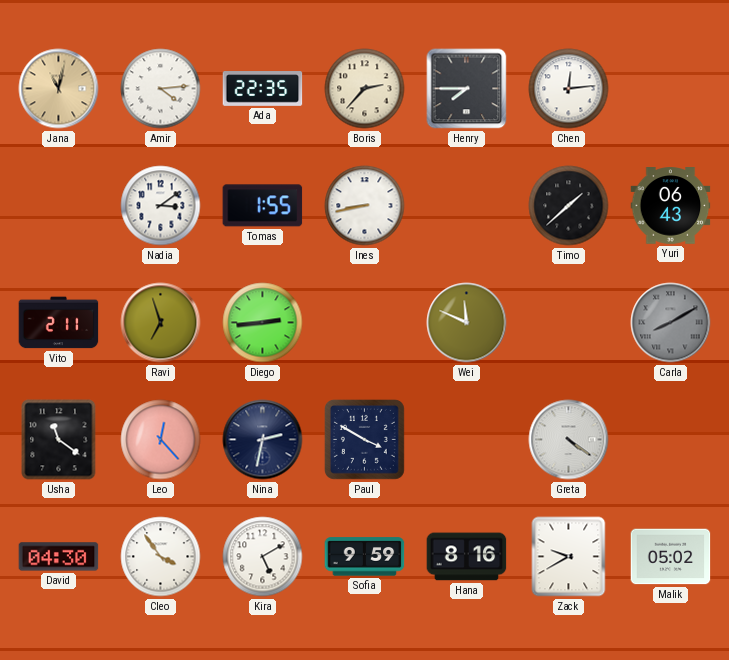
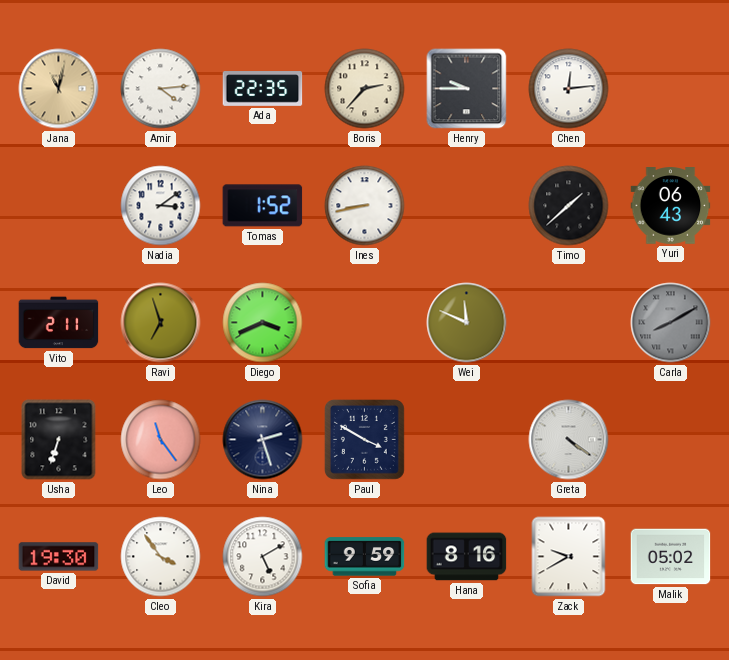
Henry: 7:45 -> 9:45
Tomas: 1:55 -> 1:52
Diego: 2:44 -> 3:41
Usha: 11:21 -> 6:33
Leo: 12:23 -> 11:24
Nina: 2:32 -> 2:27
David: 04:30 -> 19:30
